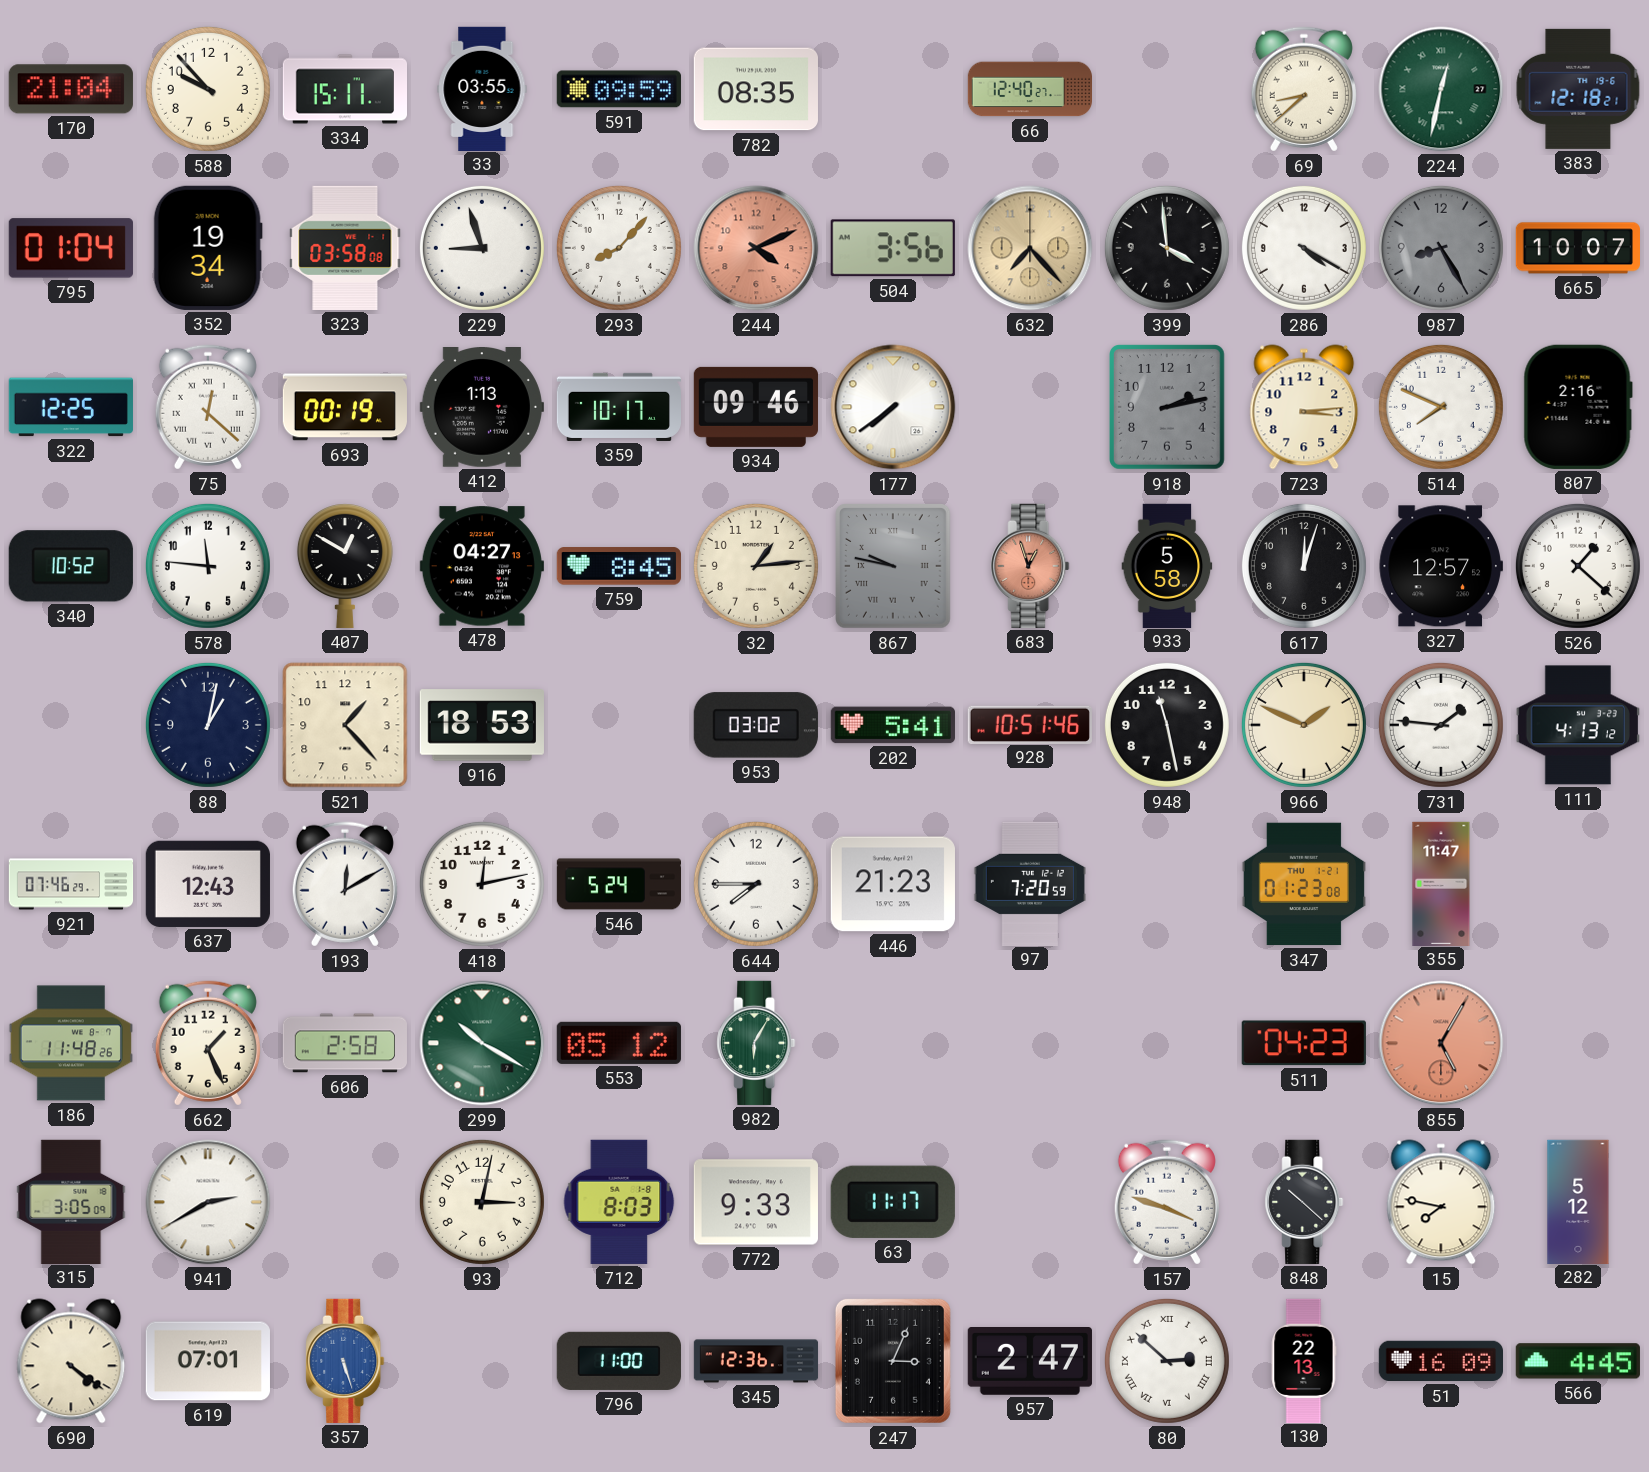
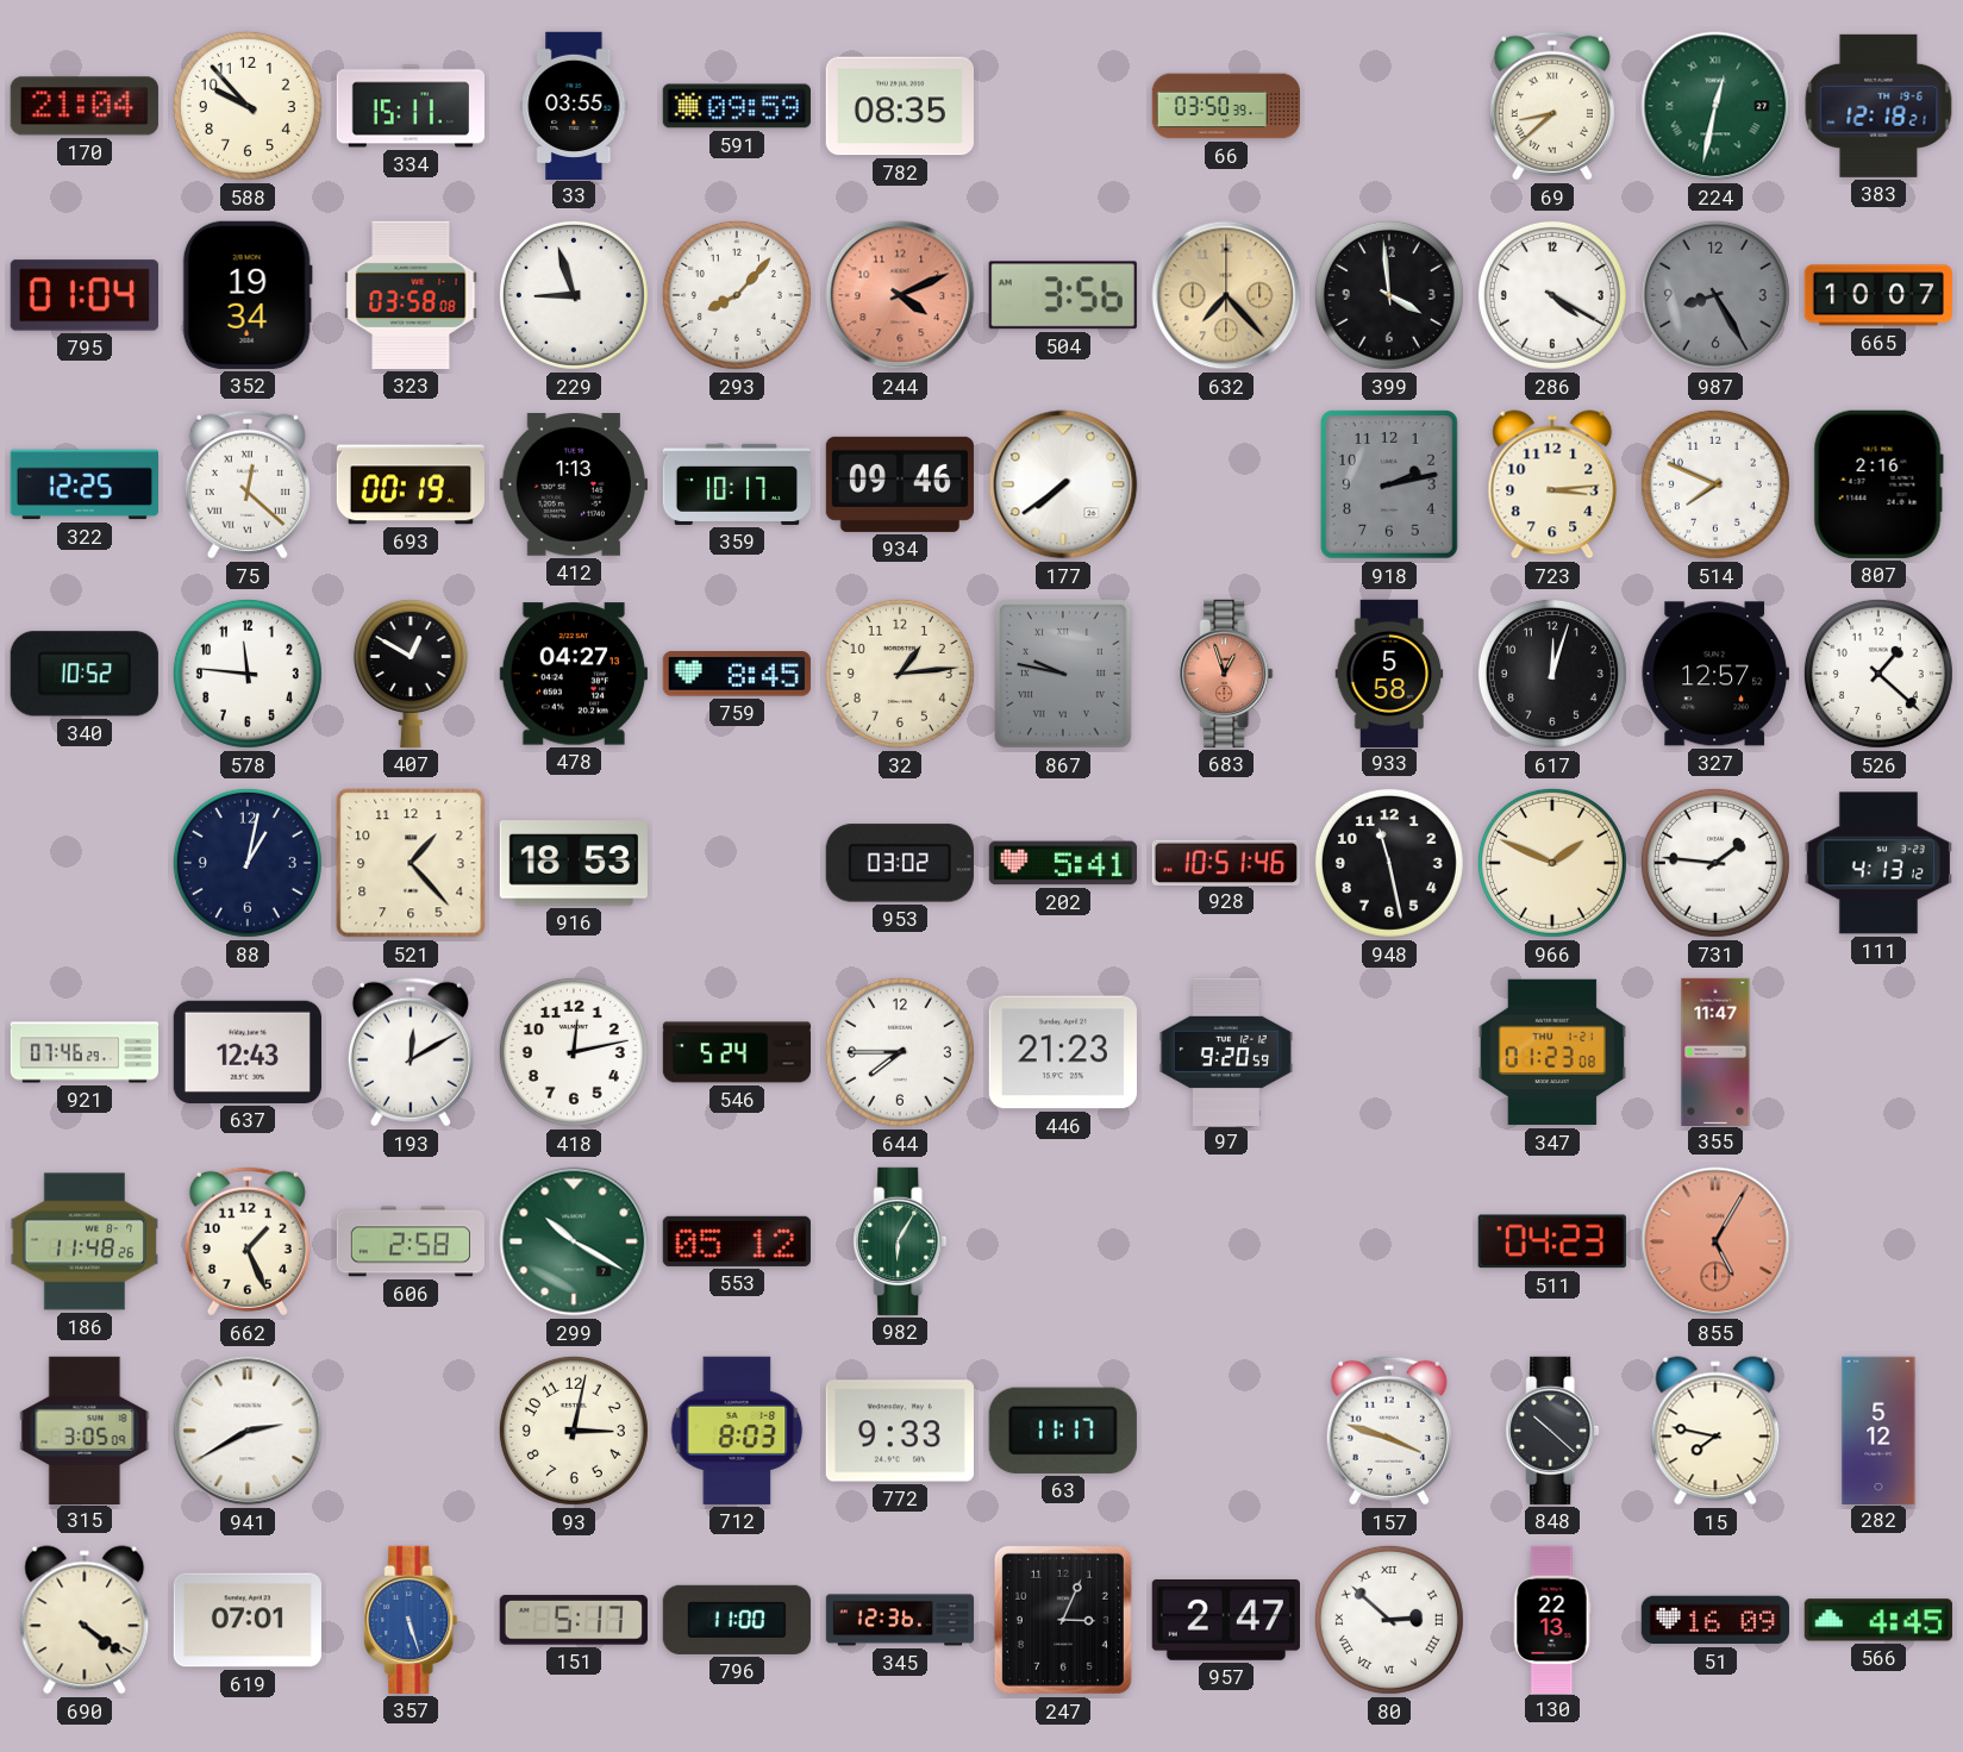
66: 12:40 -> 03:50
97: 7:20 -> 9:20
151: none -> 5:17
